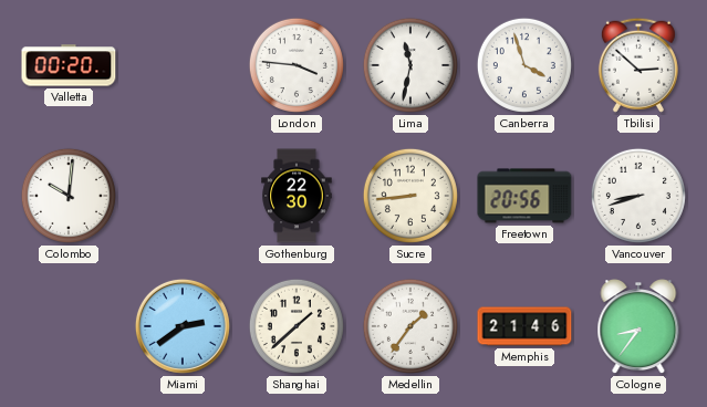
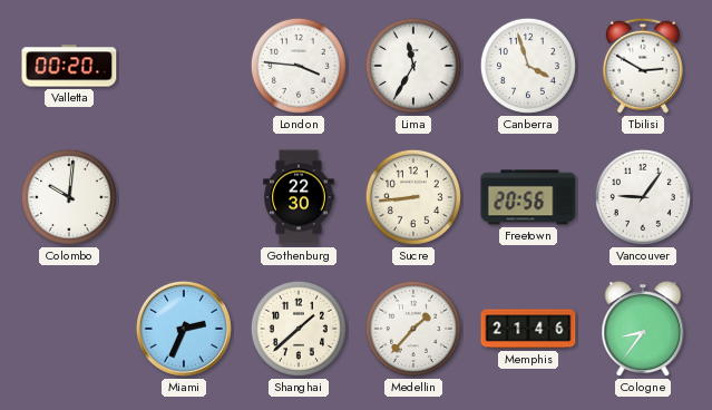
Lima: 11:32 -> 11:35
Tbilisi: 2:52 -> 2:50
Vancouver: 8:42 -> 9:06
Miami: 2:39 -> 2:34
Medellin: 1:36 -> 1:37
